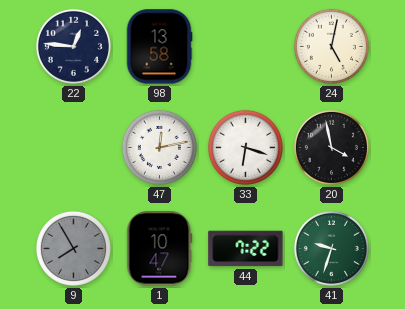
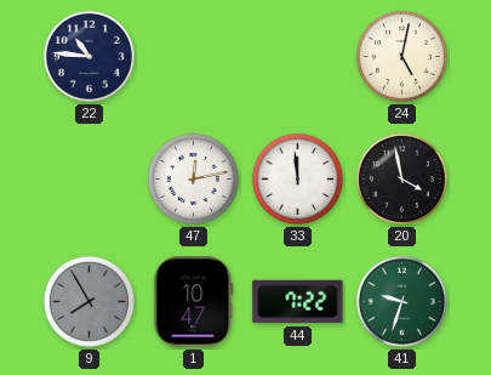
22: 12:46 -> 10:46
98: 13:58 -> none
33: 6:18 -> 11:59
